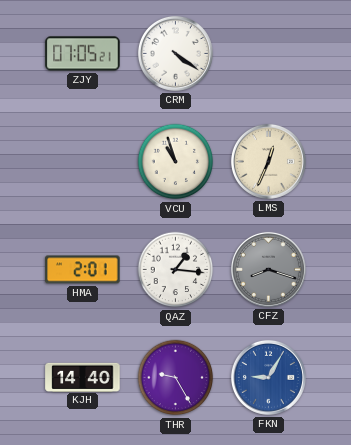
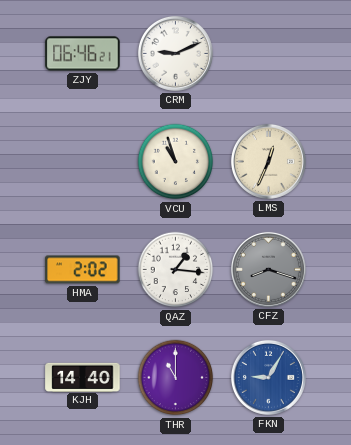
ZJY: 07:05 -> 06:46
CRM: 4:21 -> 9:11
HMA: 2:01 -> 2:02
THR: 9:25 -> 11:00
